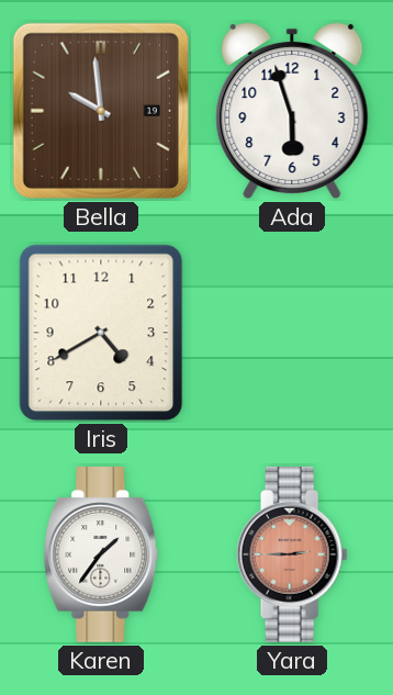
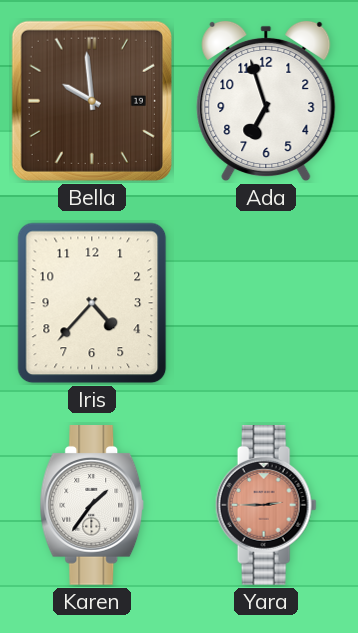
Ada: 5:57 -> 6:57
Iris: 4:40 -> 4:37
